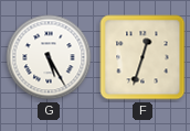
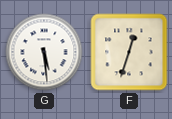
G: 5:25 -> 5:29
